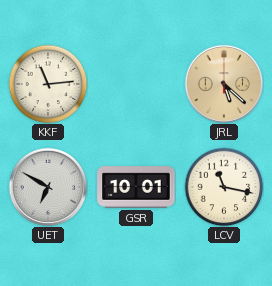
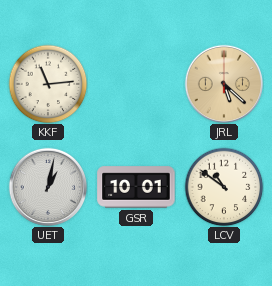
UET: 6:50 -> 1:02
LCV: 11:17 -> 10:51
